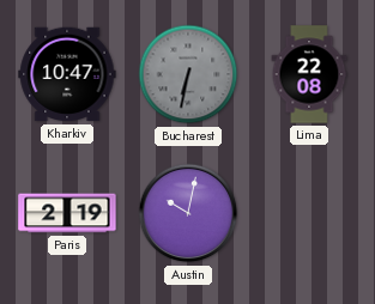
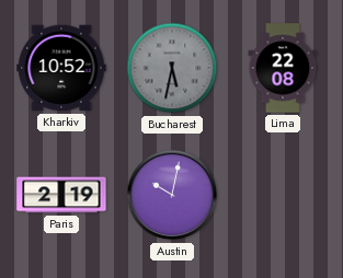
Kharkiv: 10:47 -> 10:52
Bucharest: 6:32 -> 5:32
